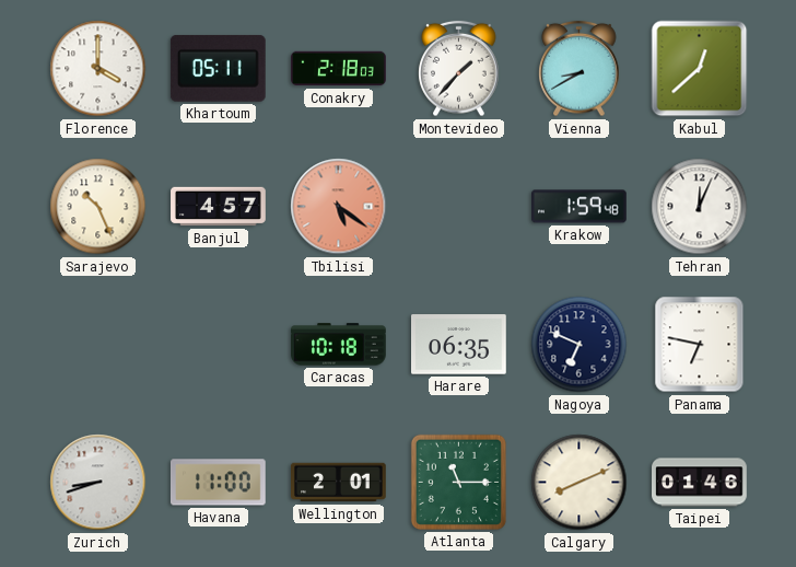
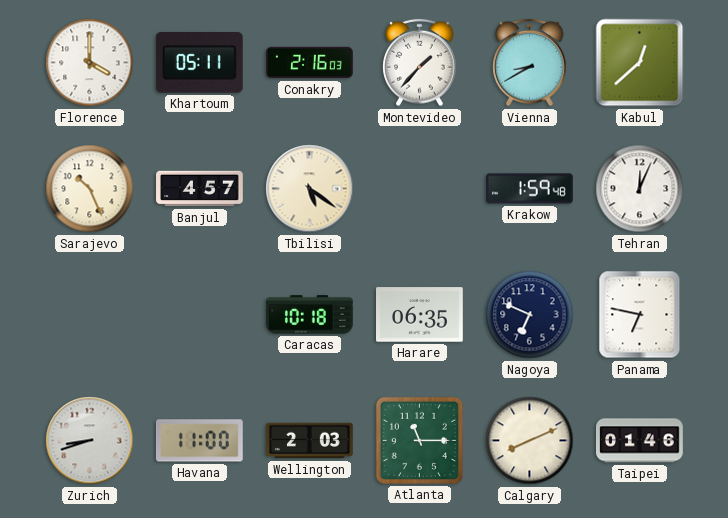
Conakry: 2:18 -> 2:16
Tbilisi dial: salmon -> cream
Wellington: 2:01 -> 2:03
